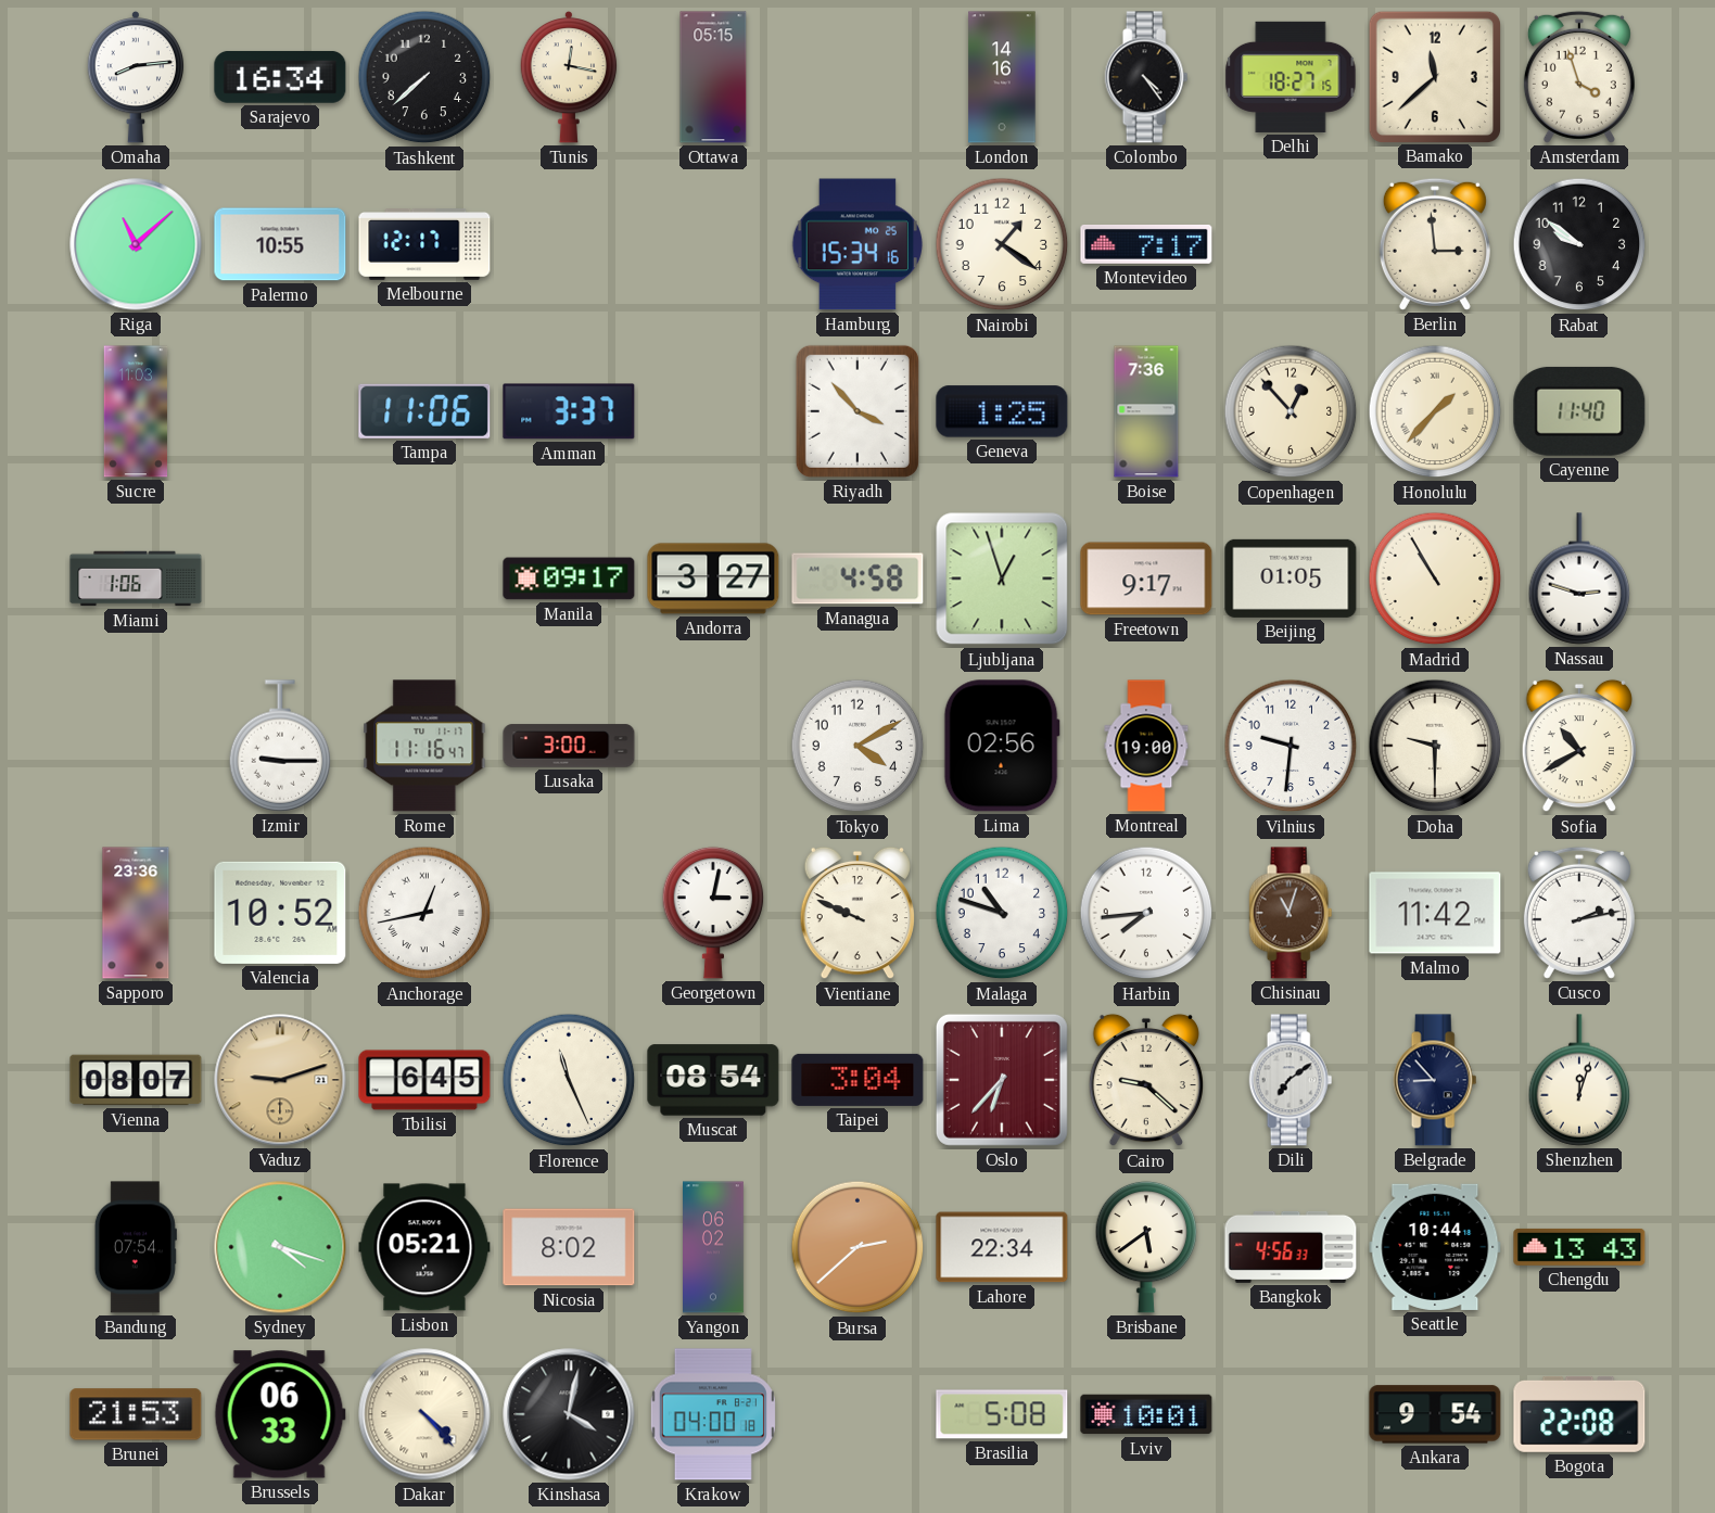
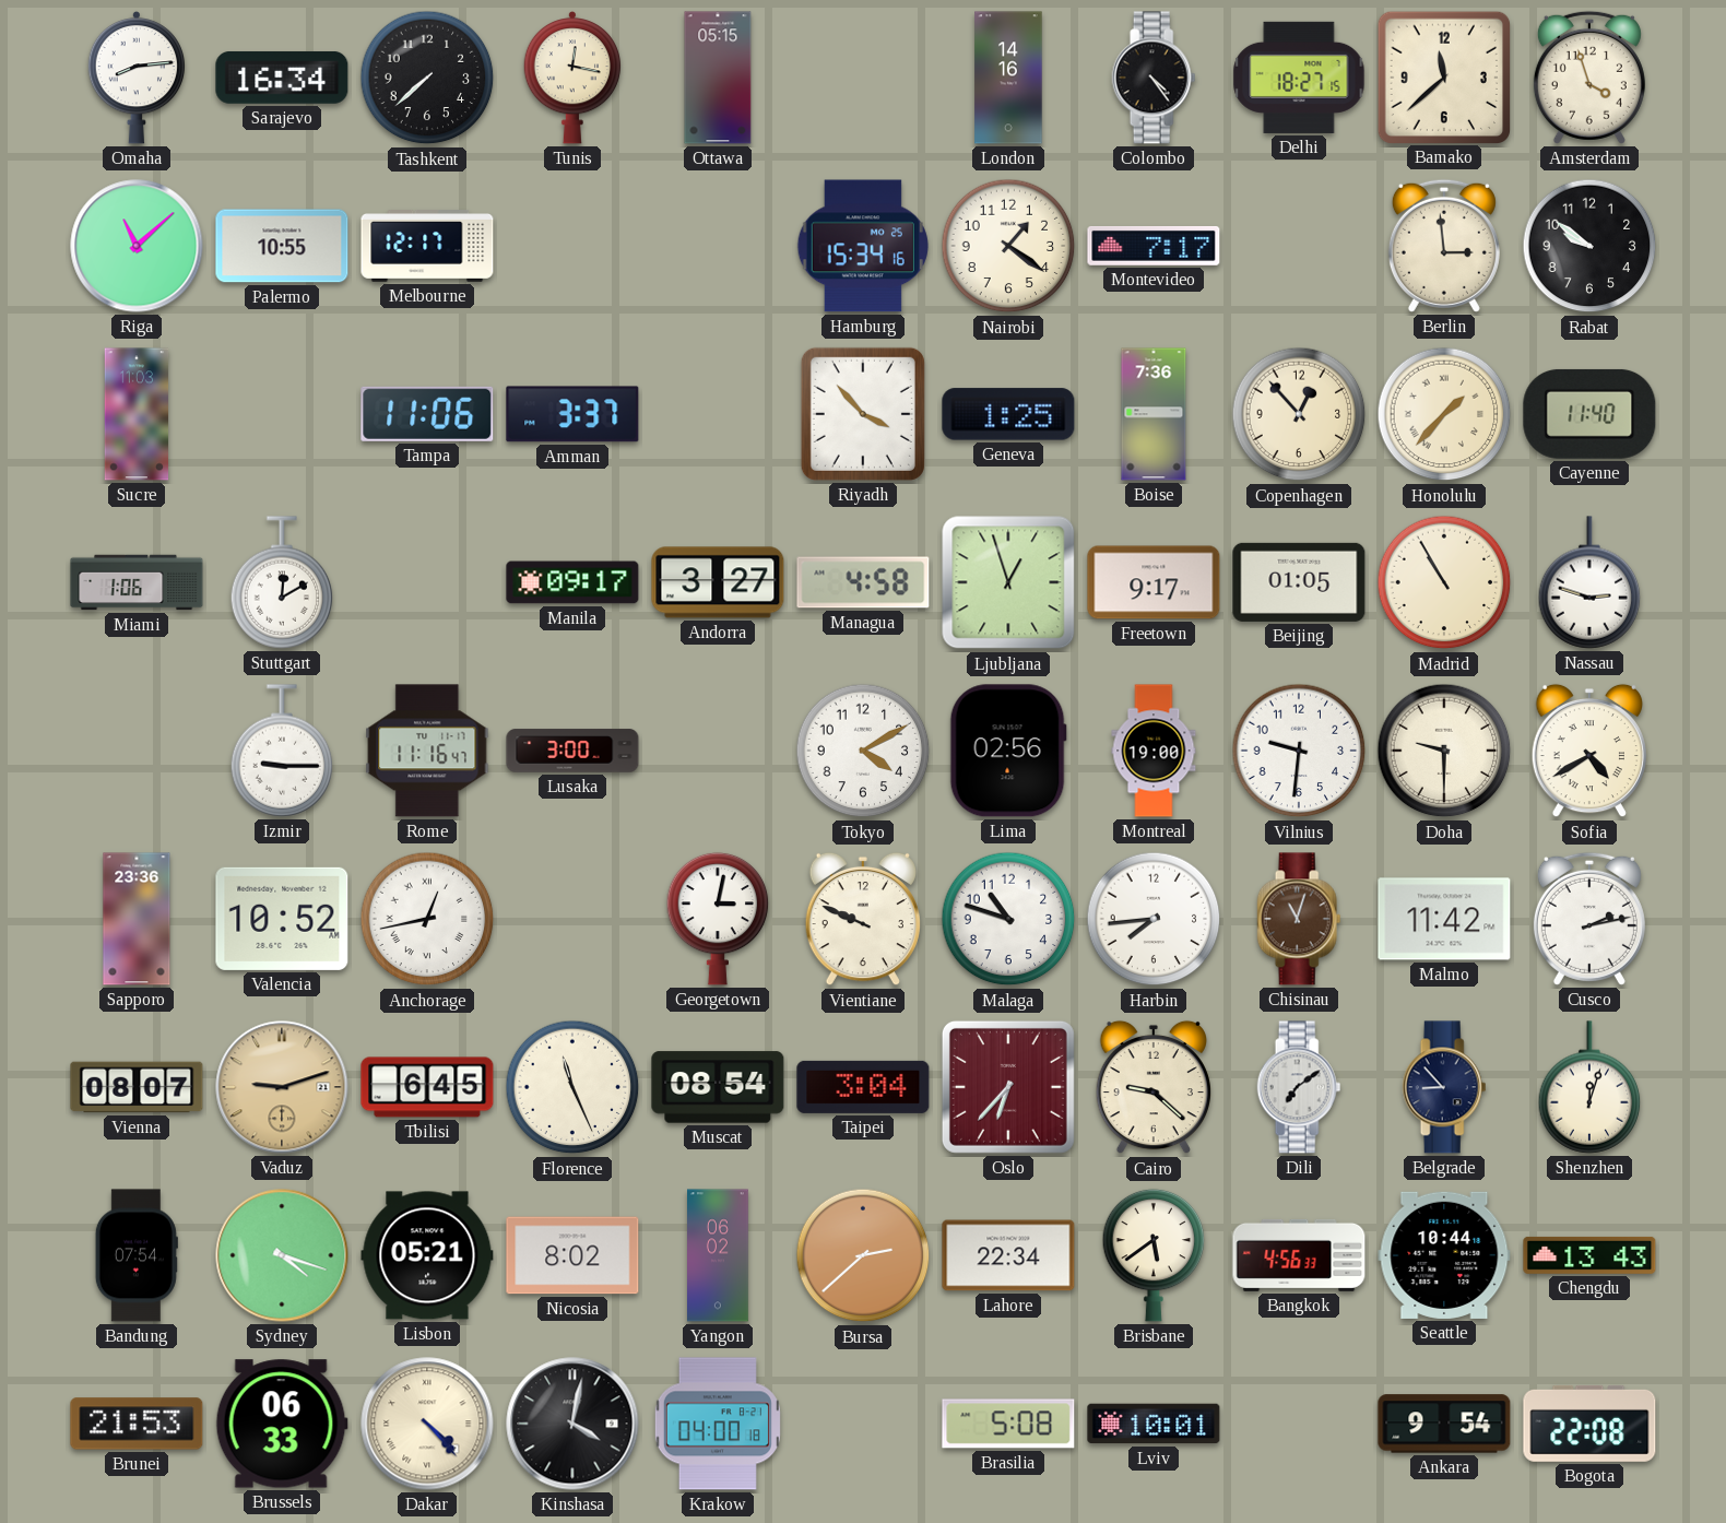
Stuttgart: none -> 12:10
Sofia: 10:40 -> 4:40
